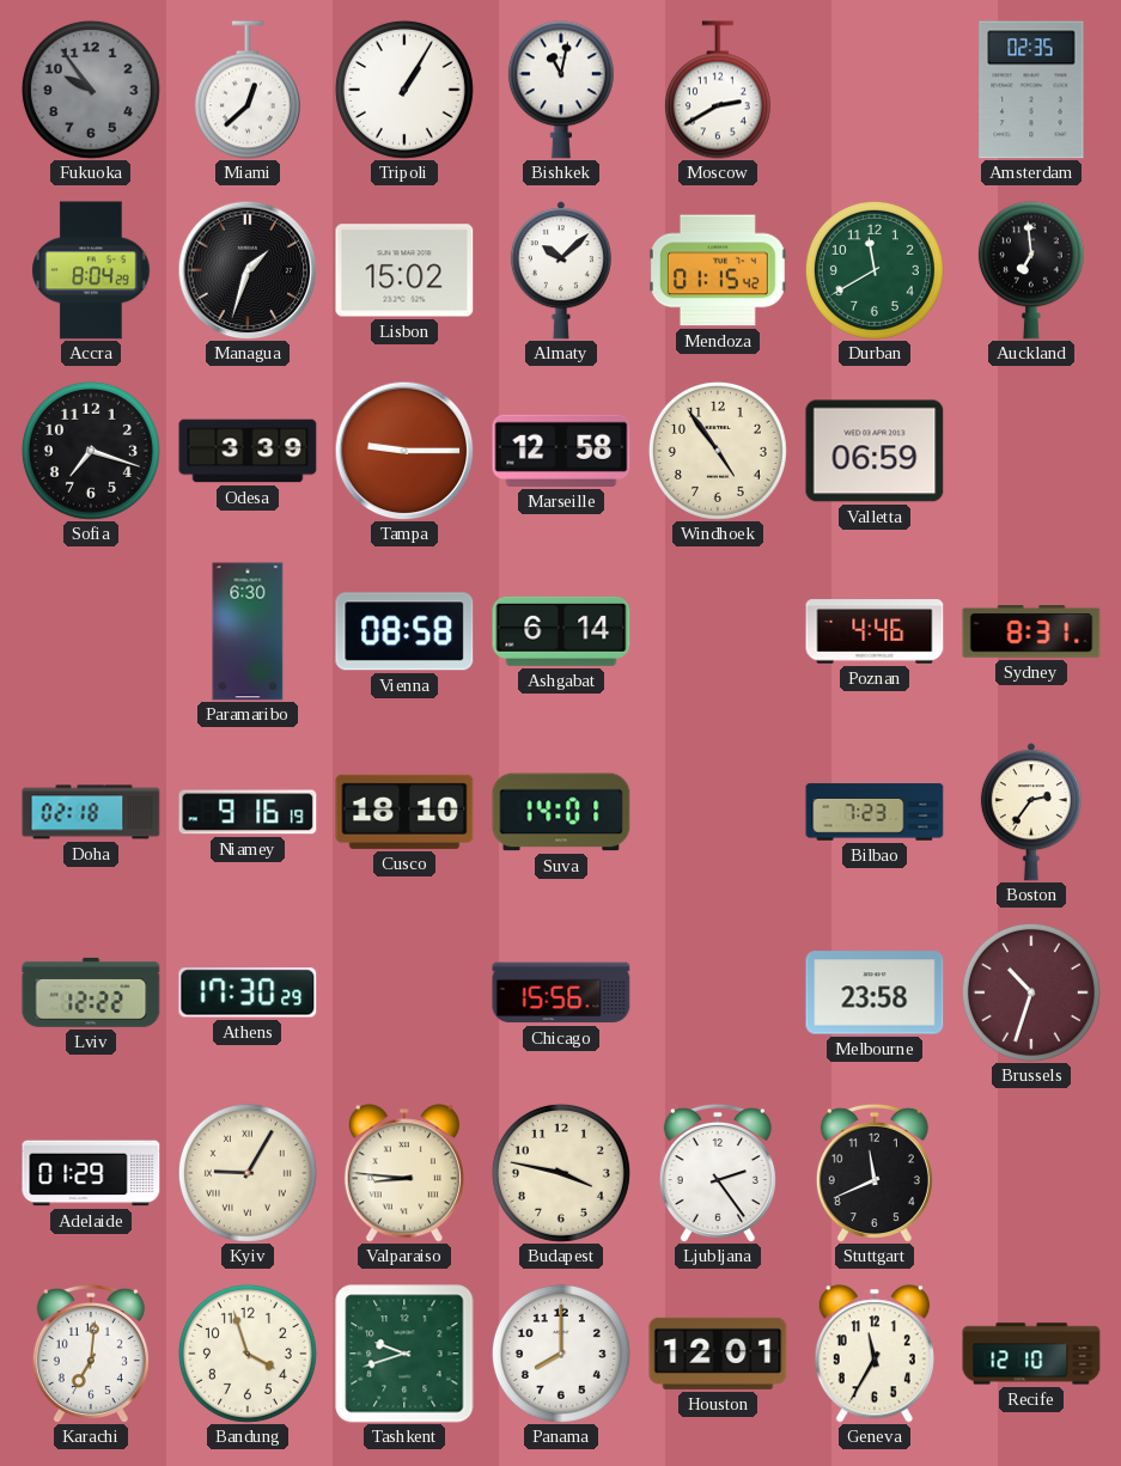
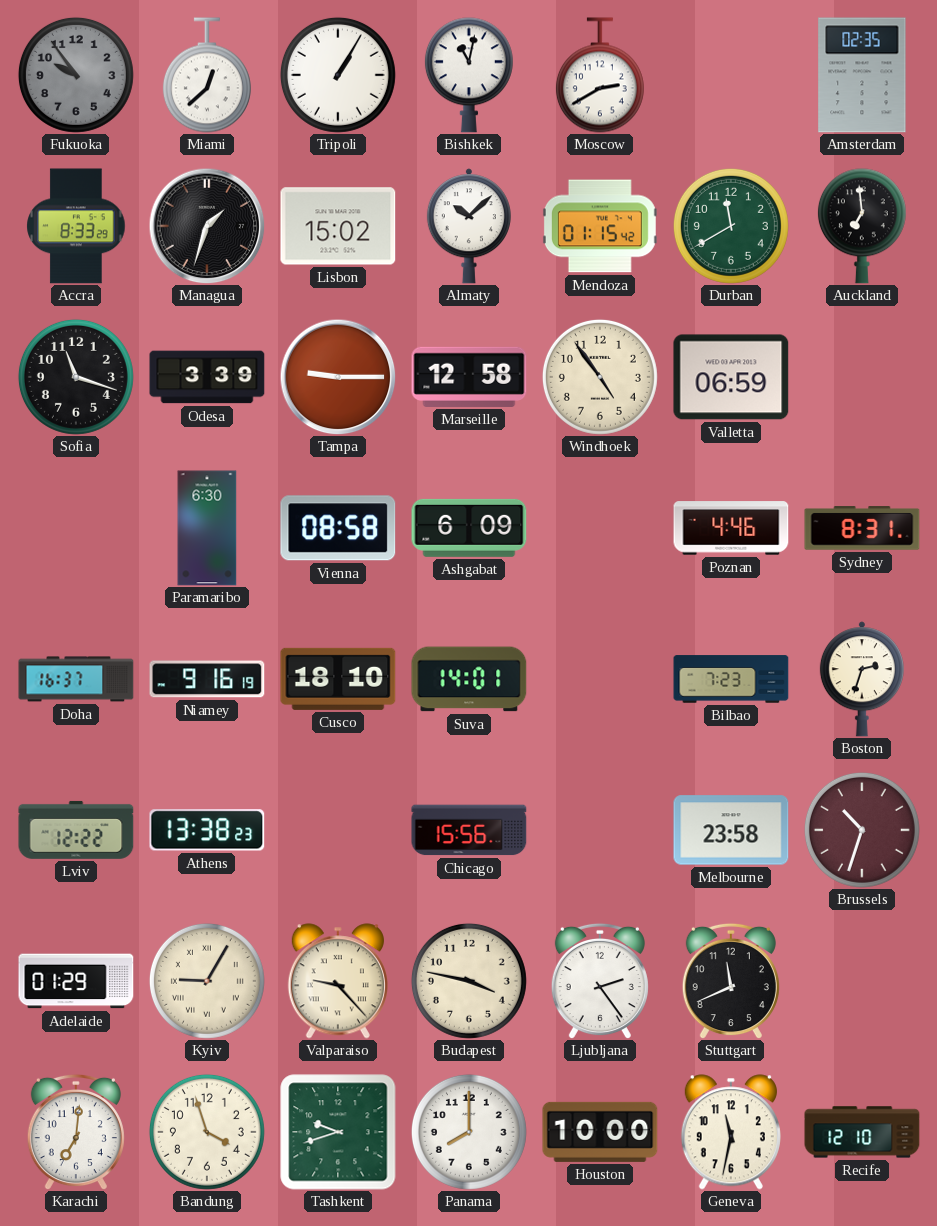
Accra: 8:04 -> 8:33
Sofia: 7:18 -> 11:18
Ashgabat: 6:14 -> 6:09
Doha: 02:18 -> 16:37
Boston: 2:36 -> 2:33
Athens: 17:30 -> 13:38
Valparaiso: 8:46 -> 9:23
Houston: 12:01 -> 10:00
Geneva: 11:35 -> 11:32
